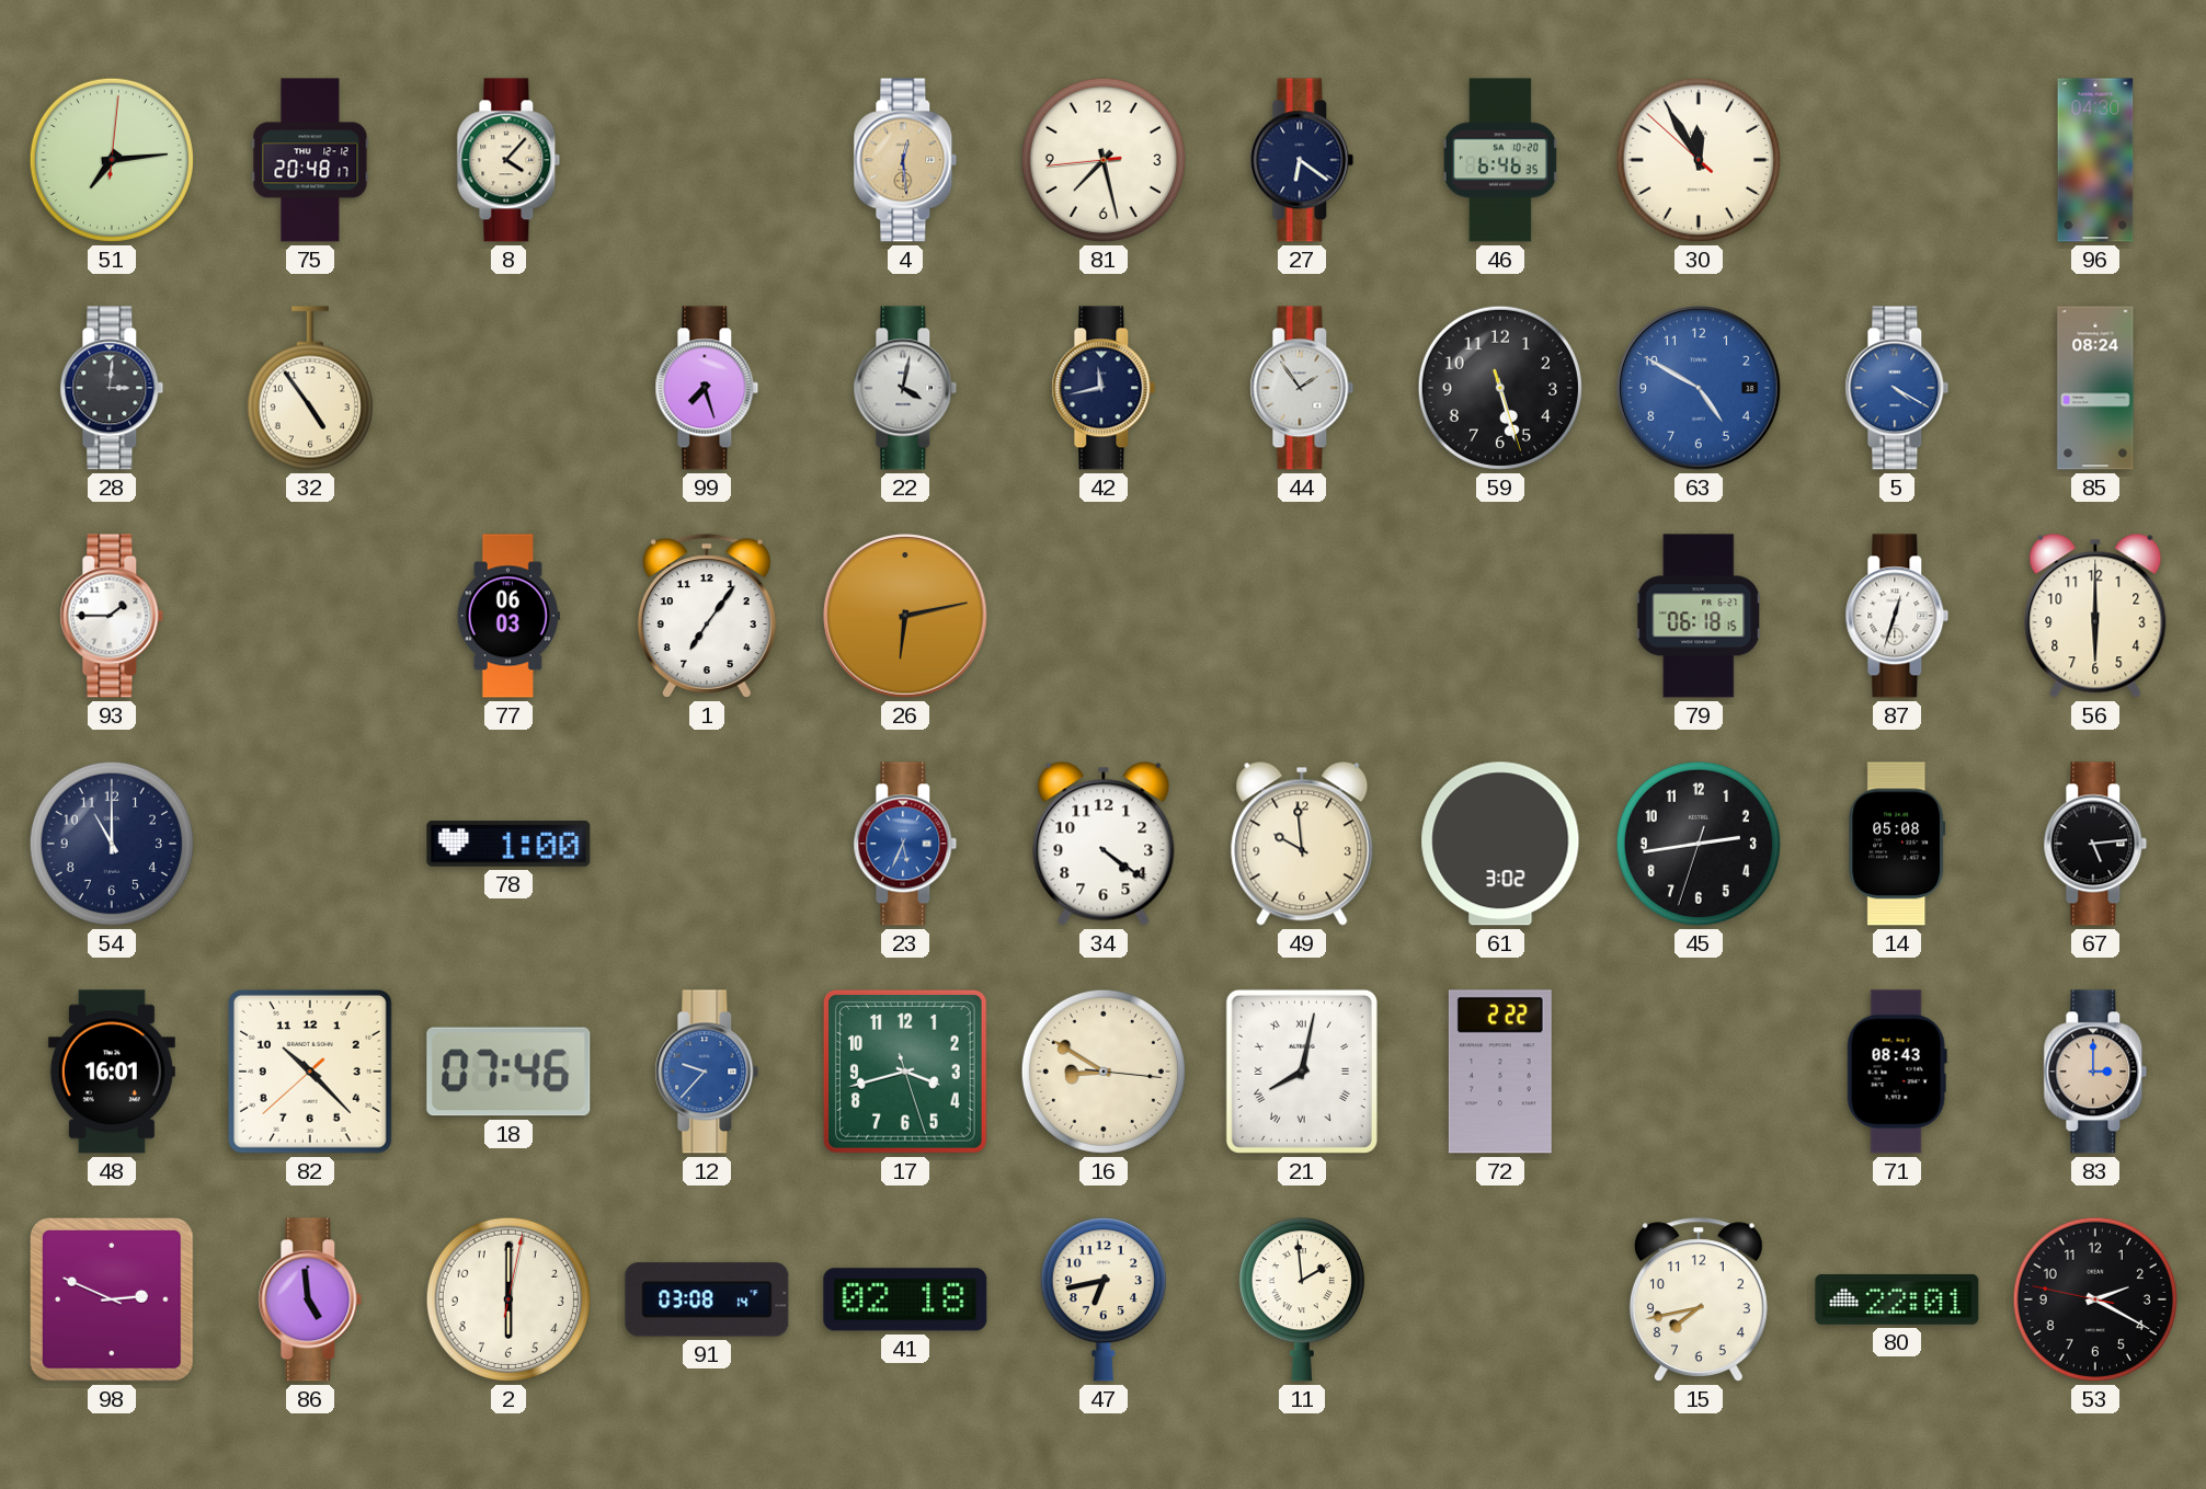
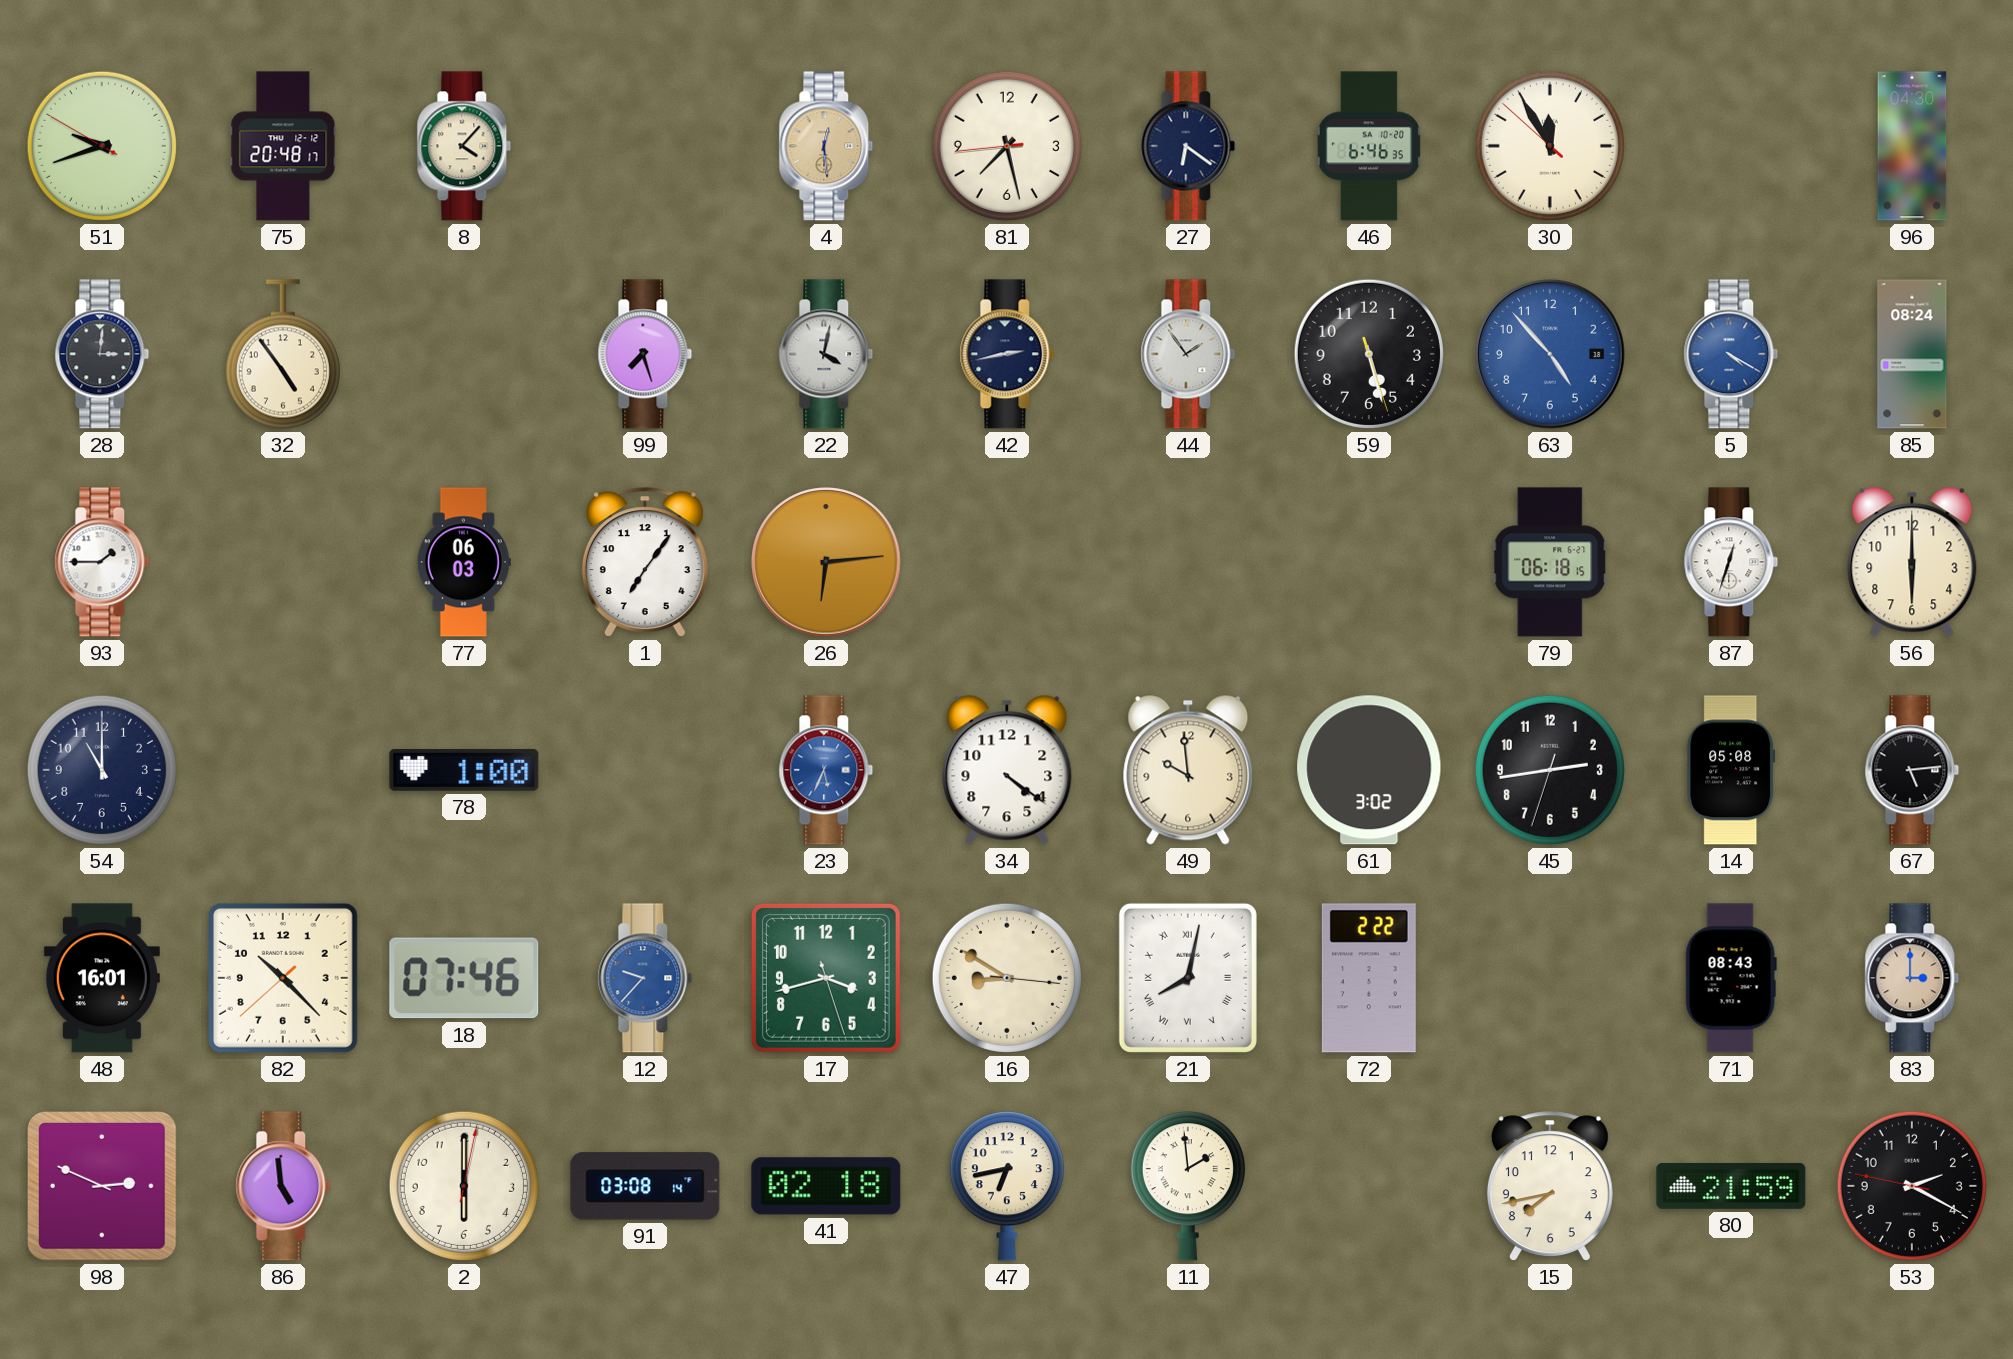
51: 7:14 -> 9:41
42: 11:43 -> 2:43
63: 4:50 -> 4:53
26: 6:13 -> 6:14
80: 22:01 -> 21:59
